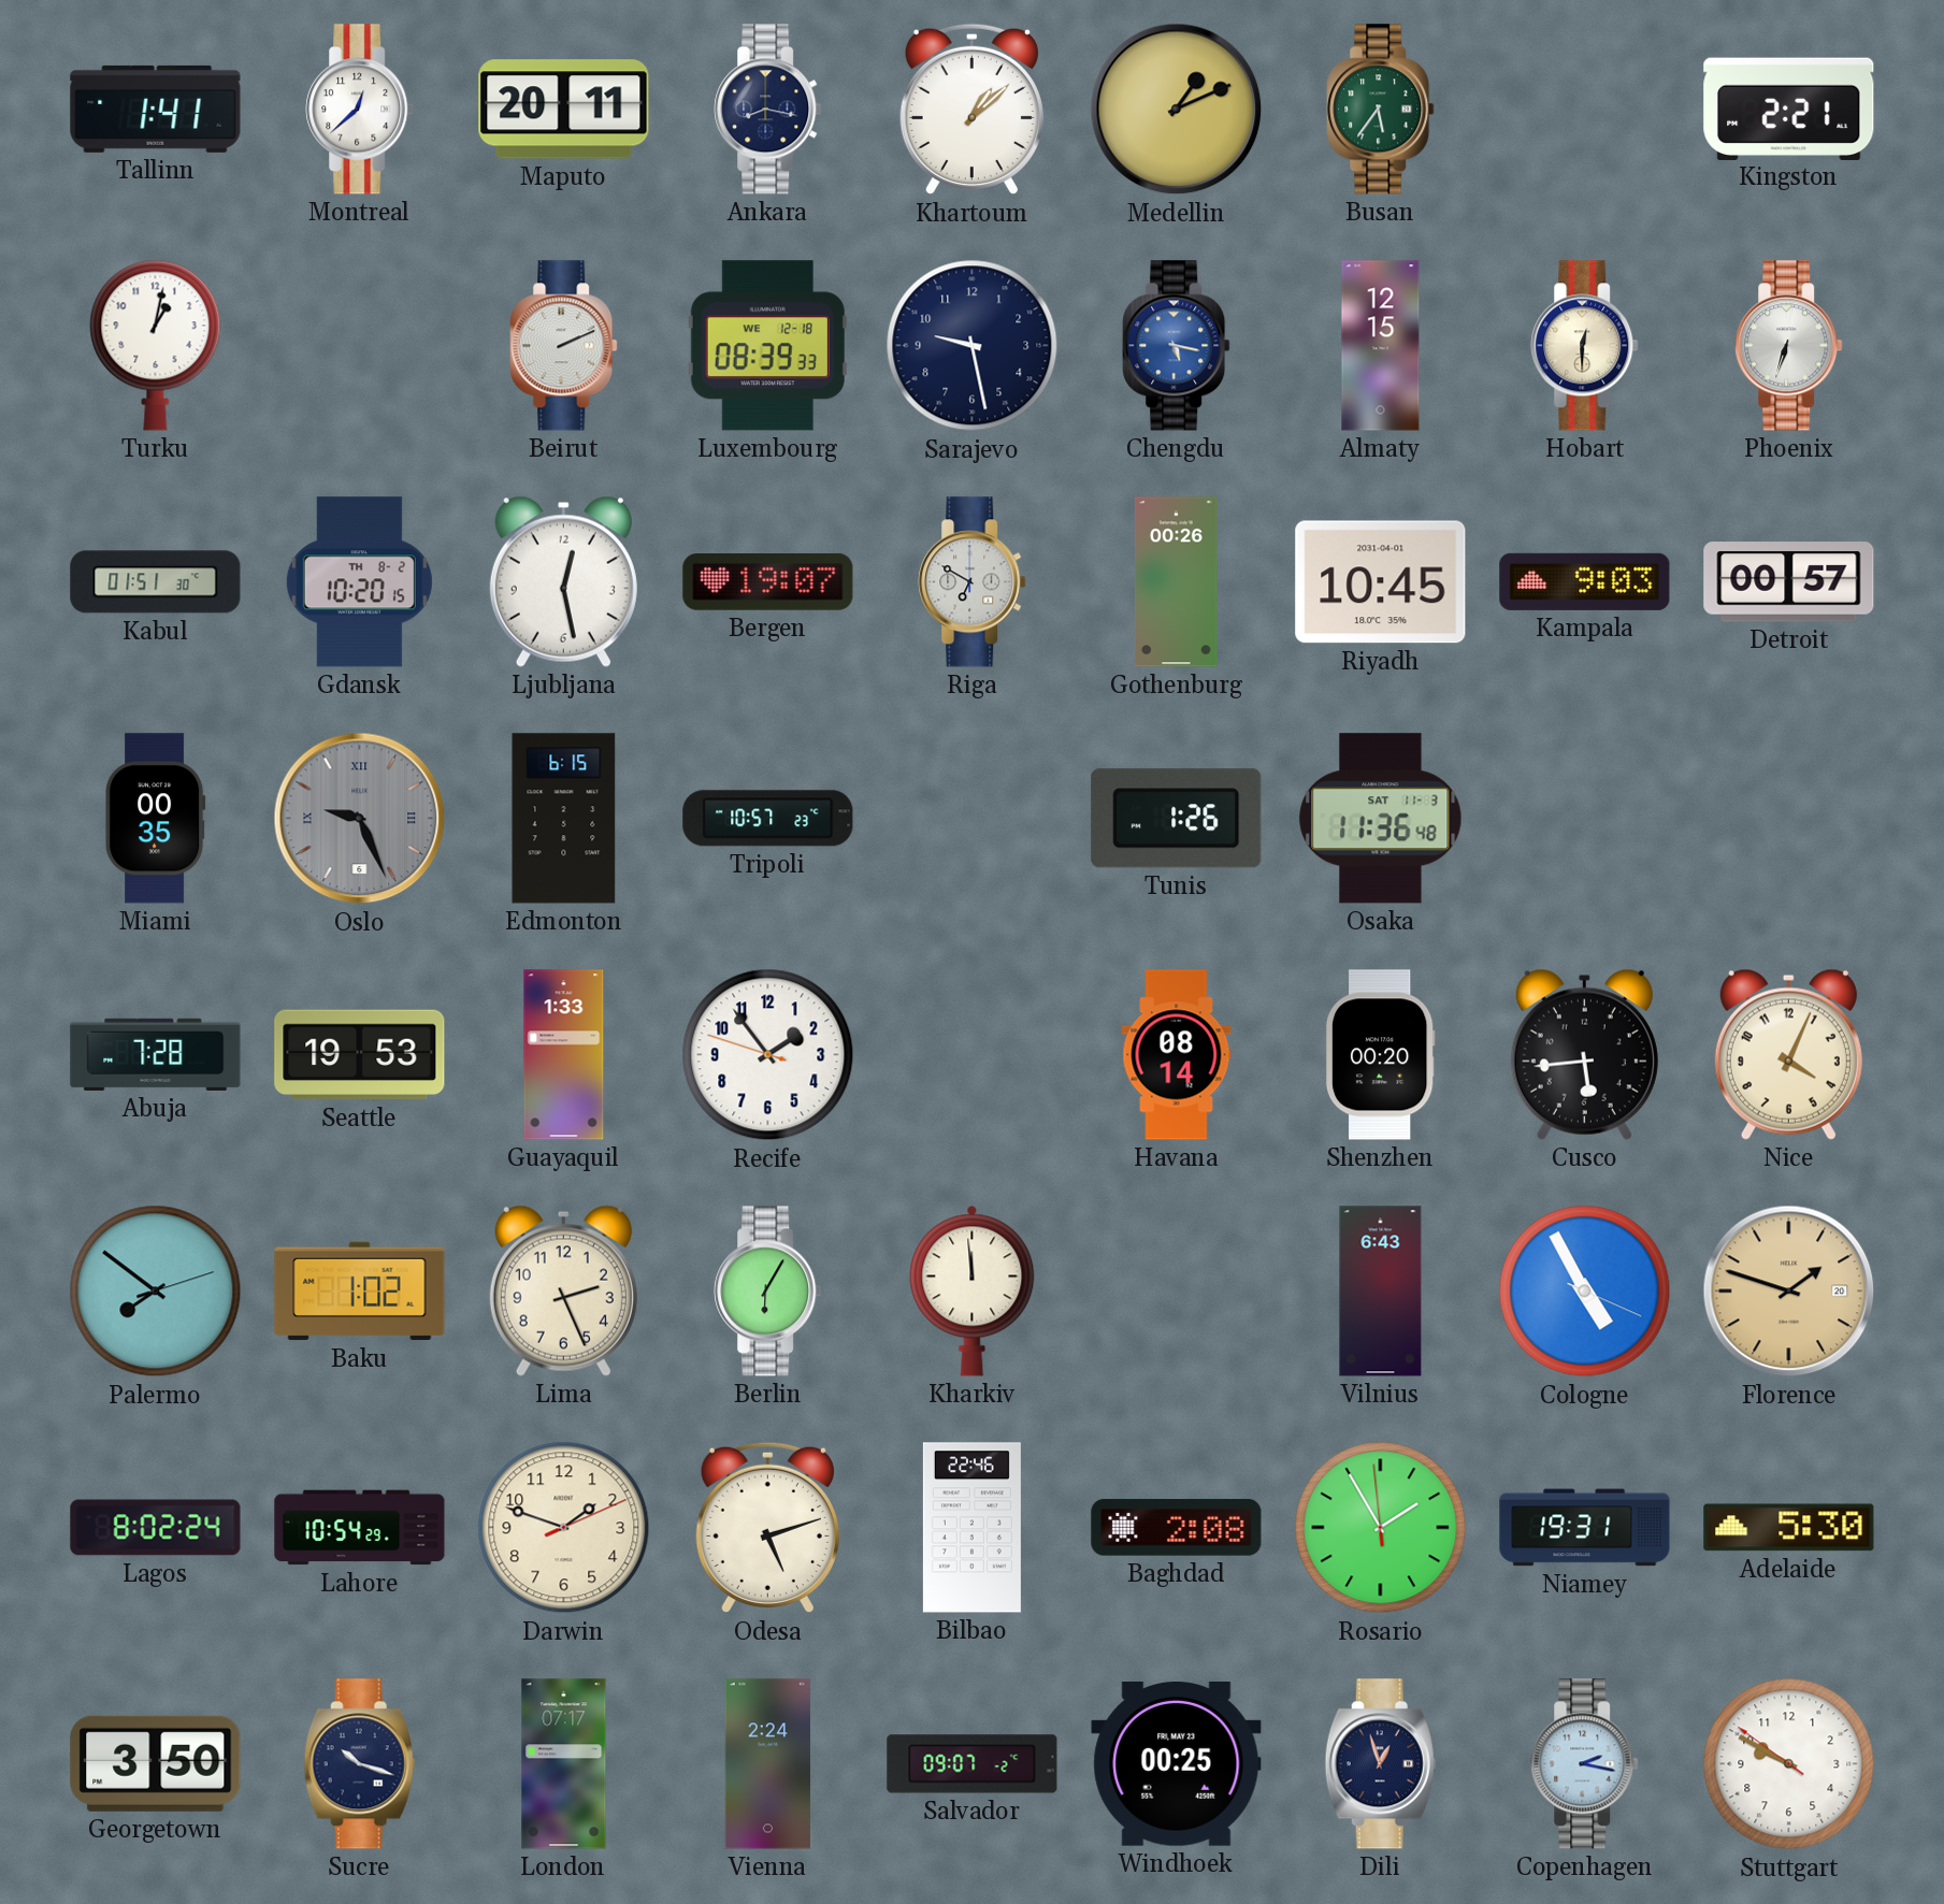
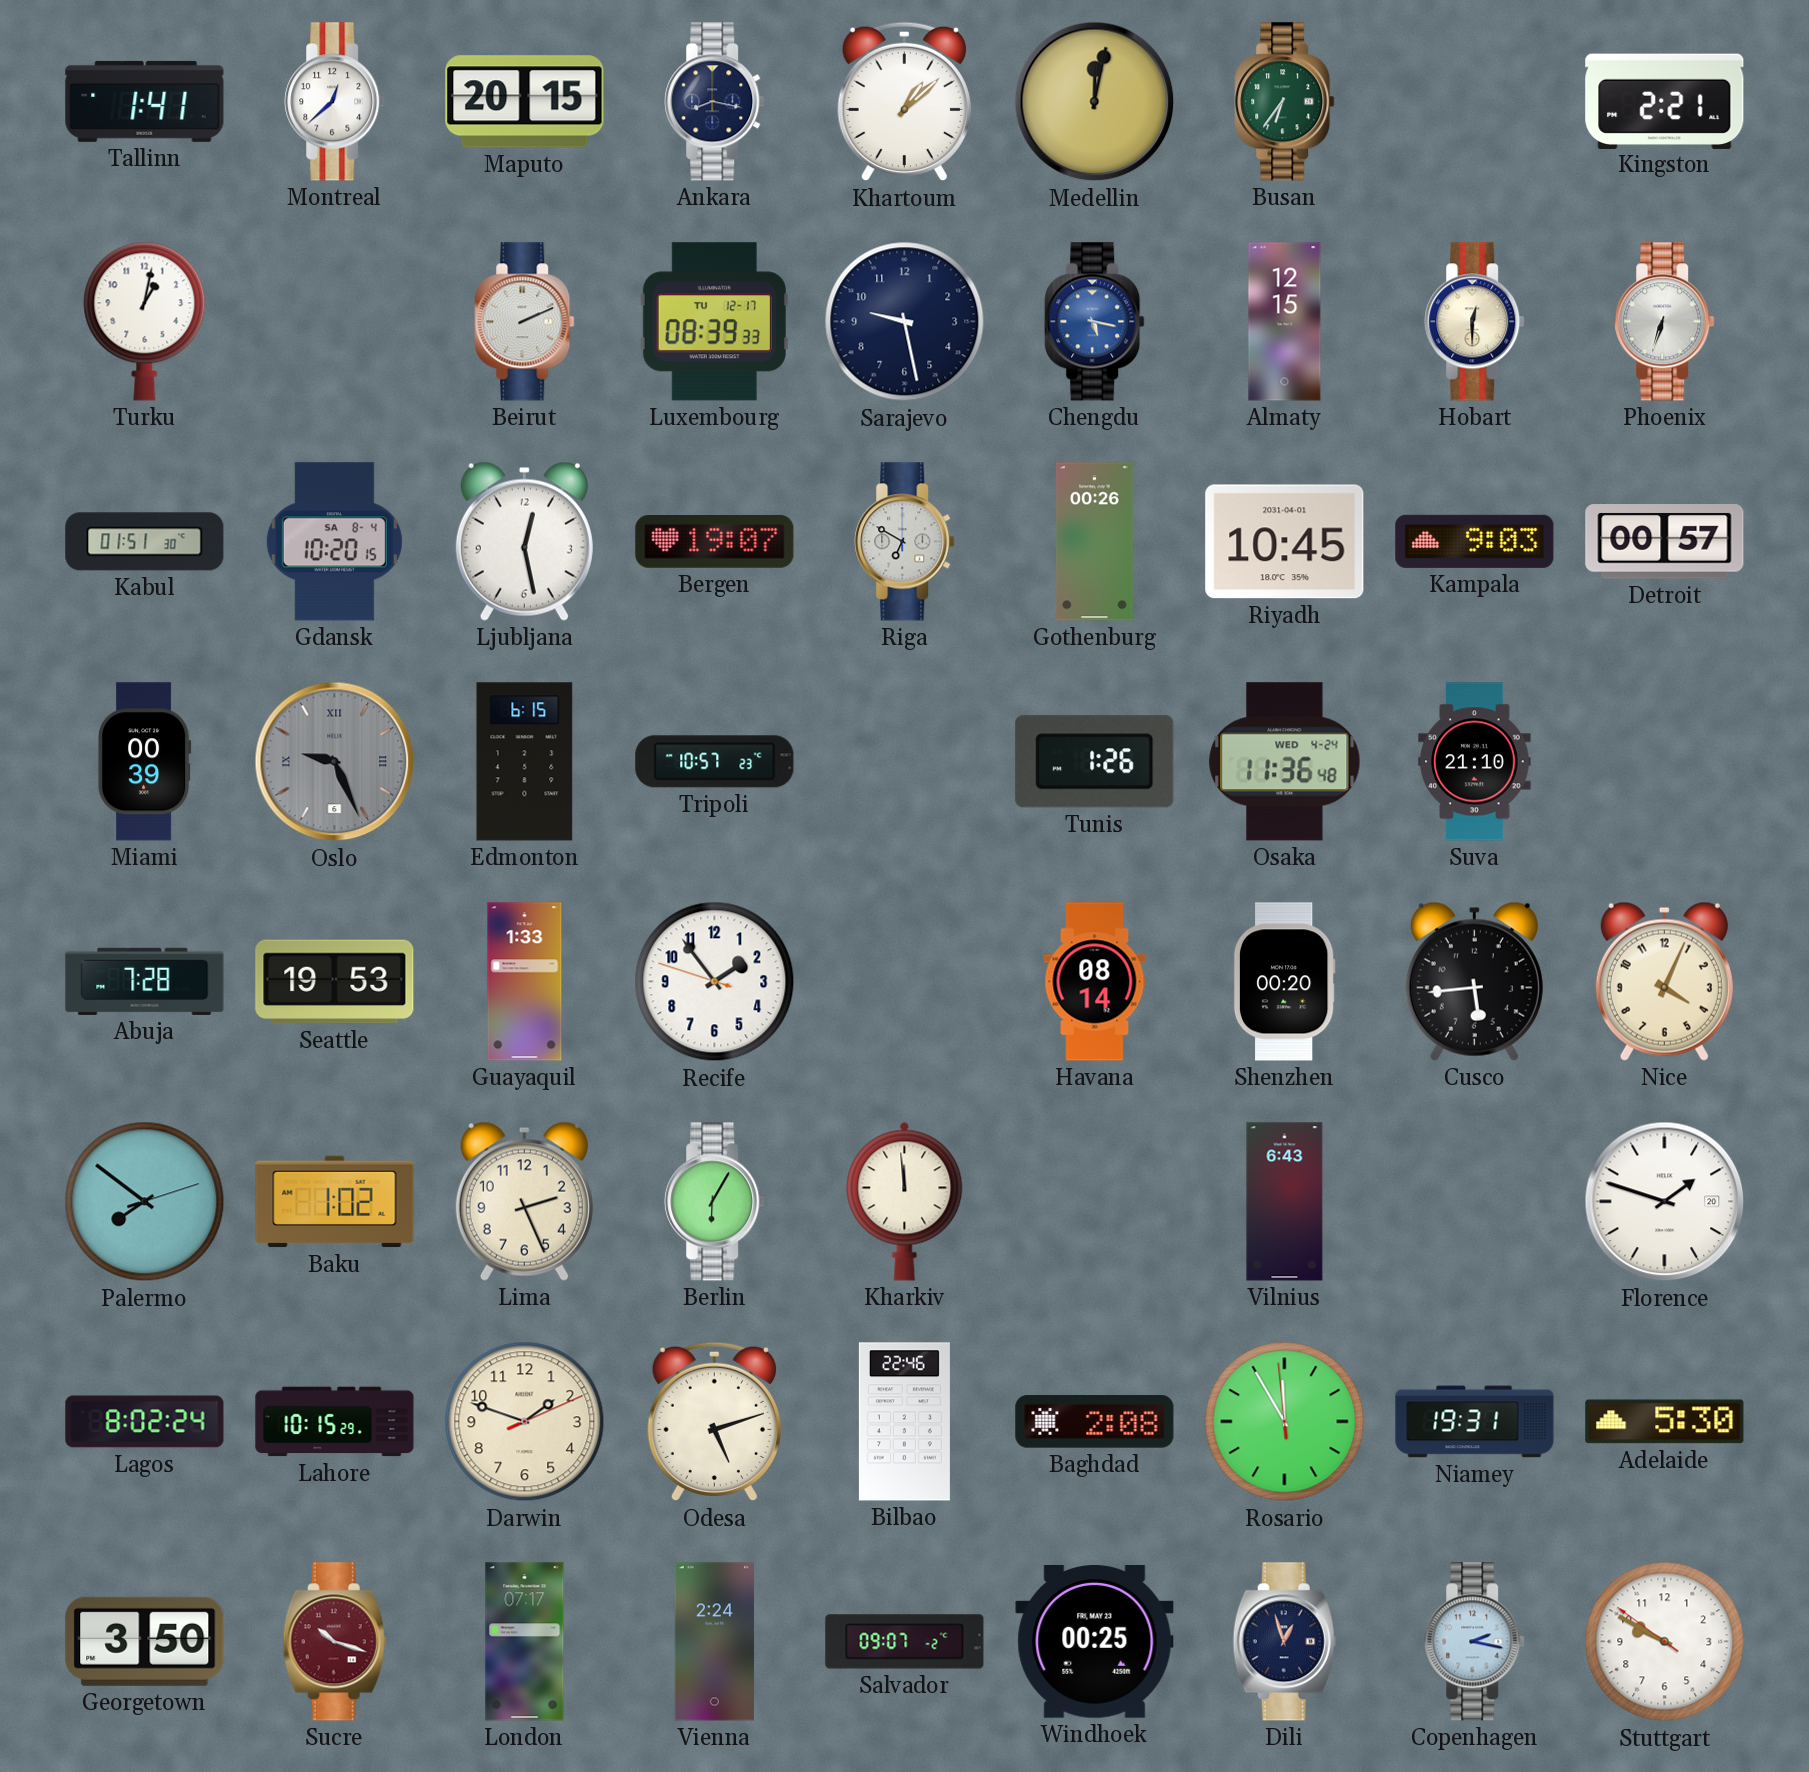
Maputo: 20:11 -> 20:15
Medellin: 1:11 -> 12:02
Busan: 5:36 -> 6:36
Luxembourg date: WE 12-18 -> TU 12-17
Gdansk date: TH 8-2 -> SA 8-4
Miami: 00:35 -> 00:39
Osaka date: SAT 11-3 -> WED 4-24
Suva: none -> 21:10
Cologne: 4:55 -> none
Florence dial: champagne -> white
Lahore: 10:54 -> 10:15
Rosario: 1:54 -> 11:54
Sucre dial: navy -> burgundy
